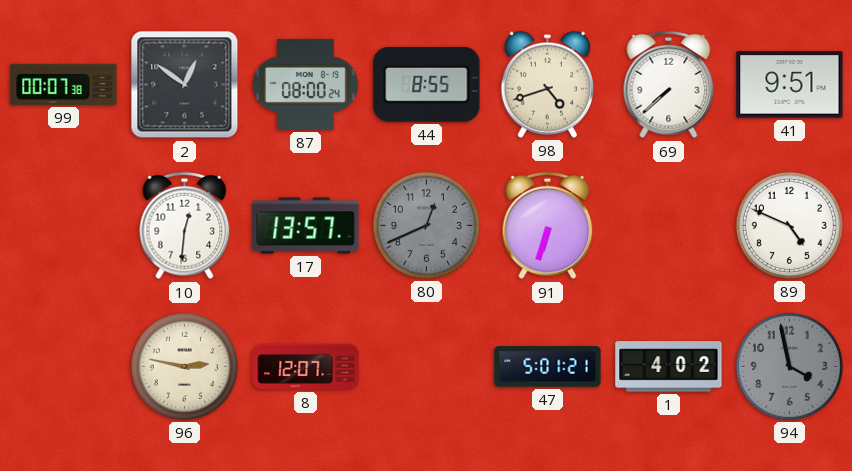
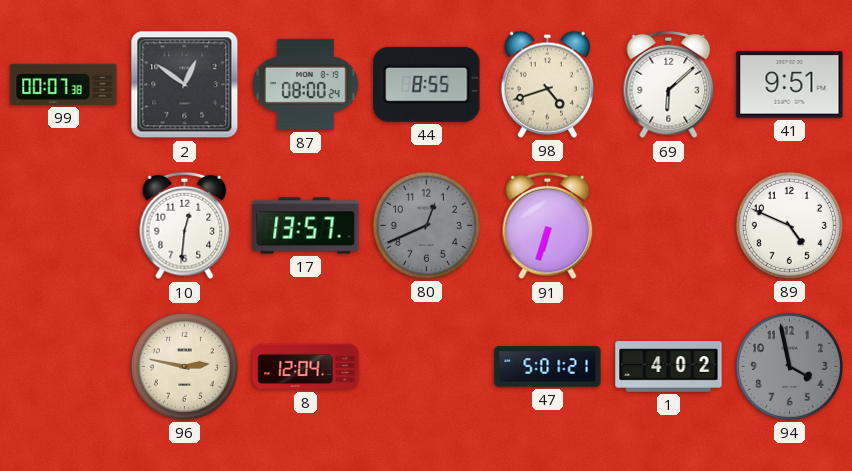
69: 7:38 -> 6:08
8: 12:07 -> 12:04
